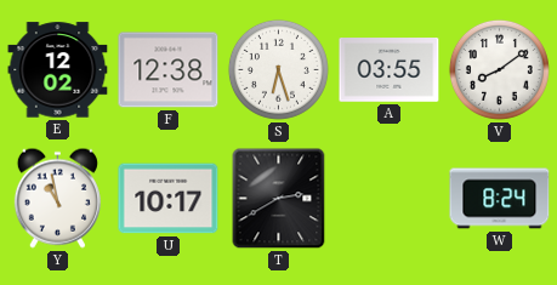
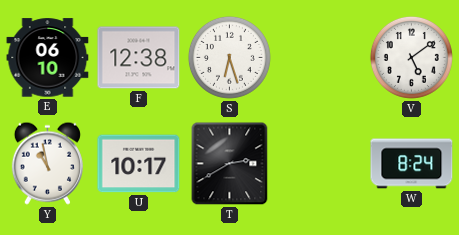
E: 12:02 -> 06:10
A: 03:55 -> none
V: 8:09 -> 5:09
